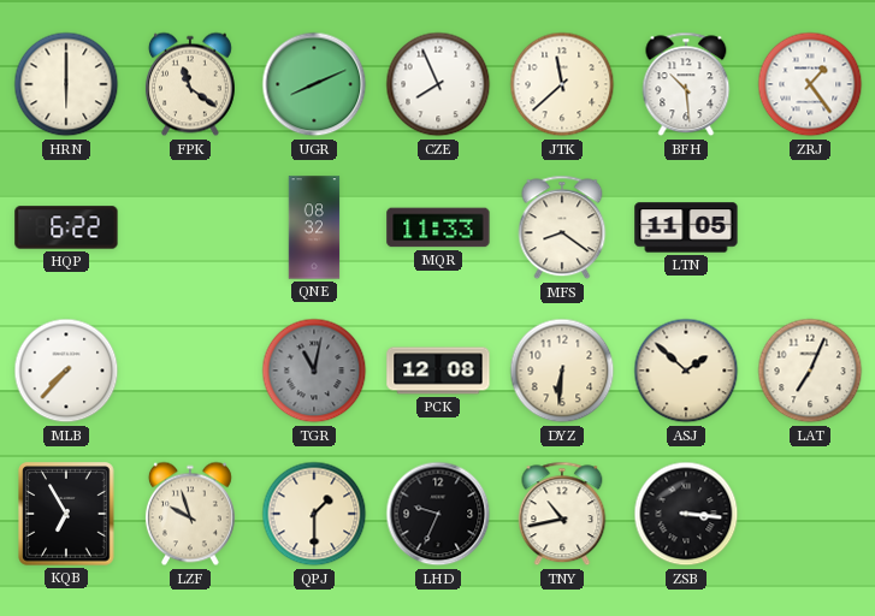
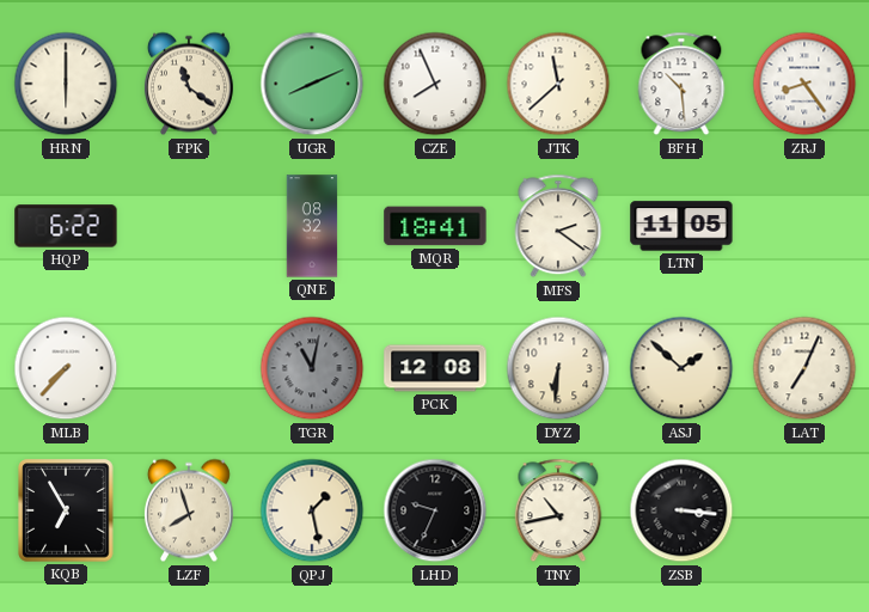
ZRJ: 1:24 -> 8:24
MQR: 11:33 -> 18:41
MFS: 8:21 -> 2:21
LZF: 9:57 -> 7:57
QPJ: 1:30 -> 1:28
